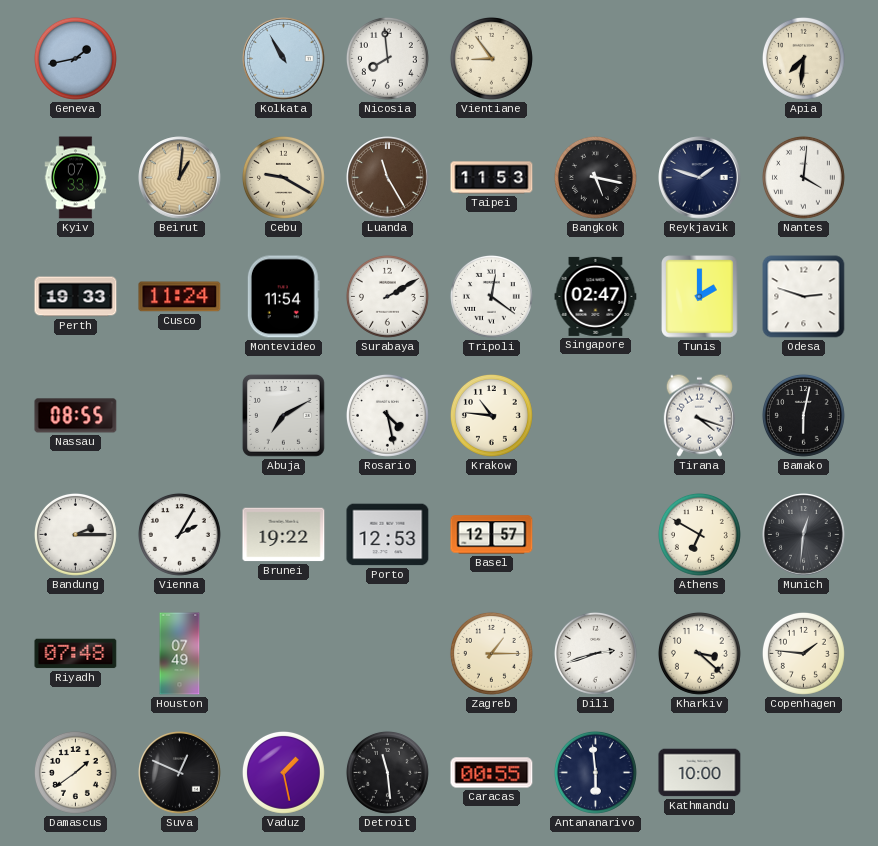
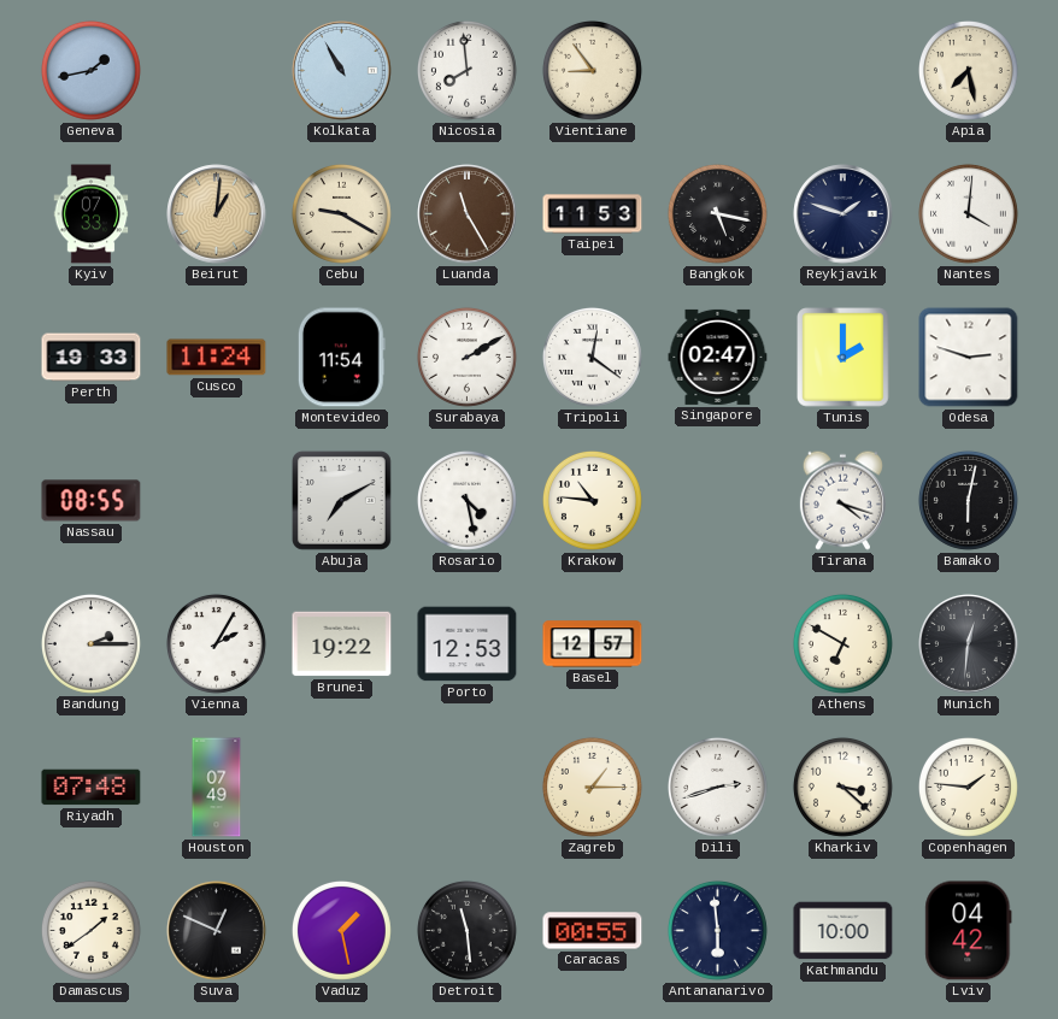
Apia: 7:31 -> 7:28
Lviv: none -> 04:42
